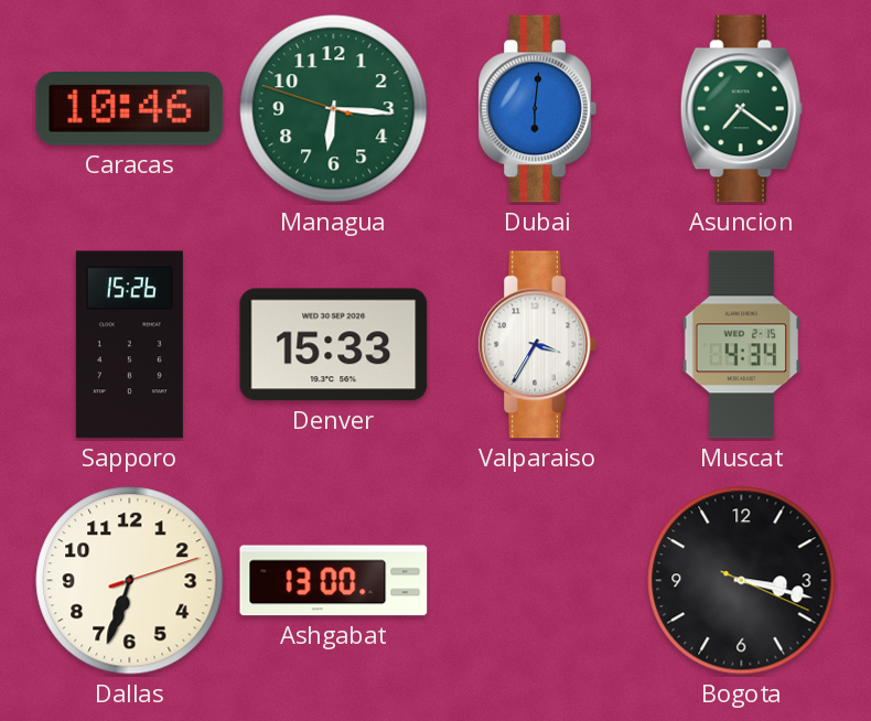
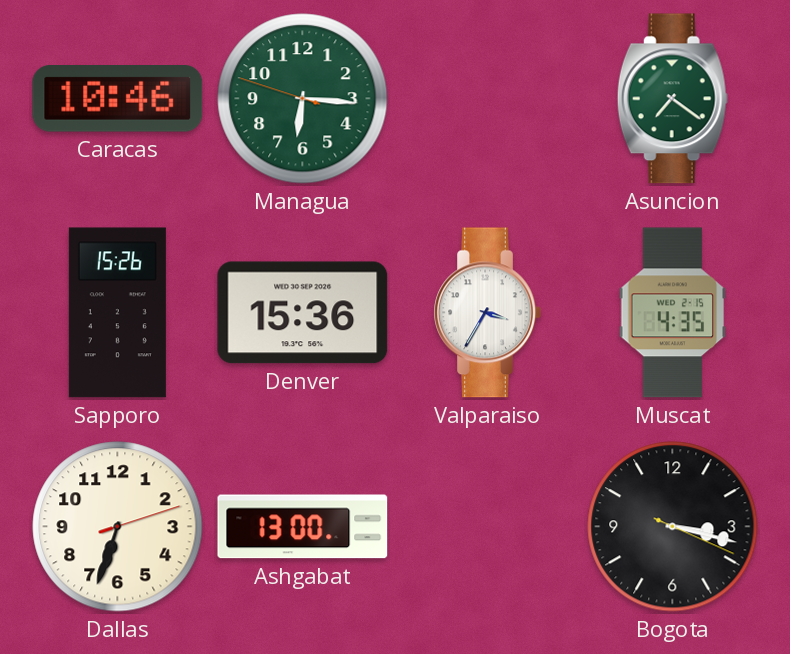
Dubai: 6:01 -> none
Denver: 15:33 -> 15:36
Muscat: 4:34 -> 4:35
